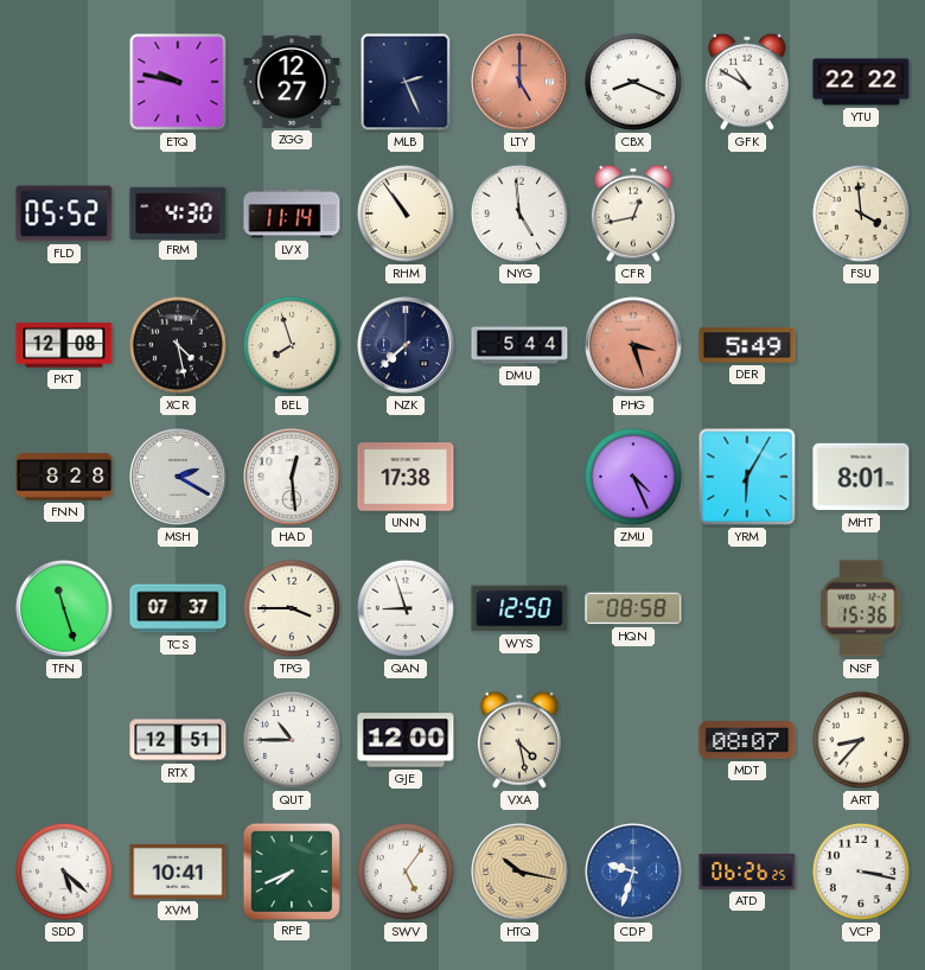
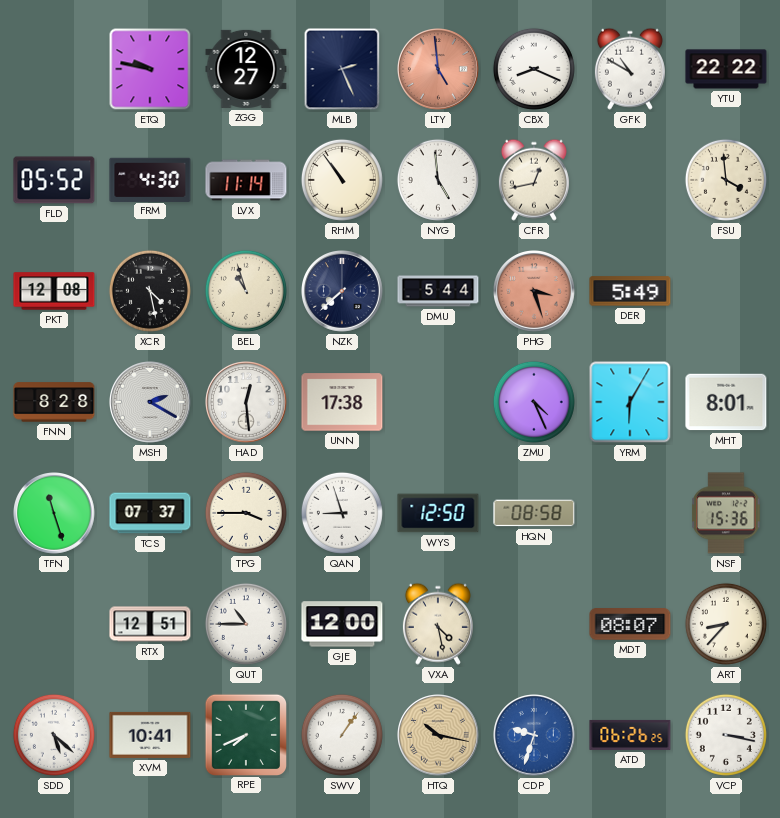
LTY: 5:00 -> 4:59
BEL: 7:57 -> 10:57
SWV: 5:06 -> 1:06
